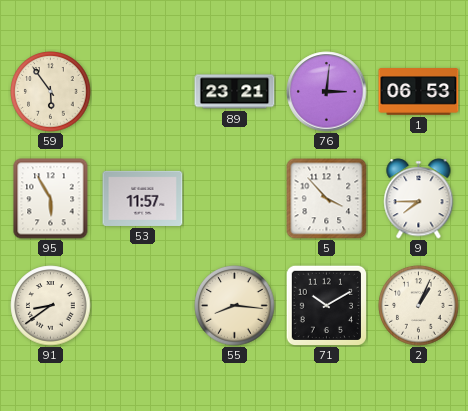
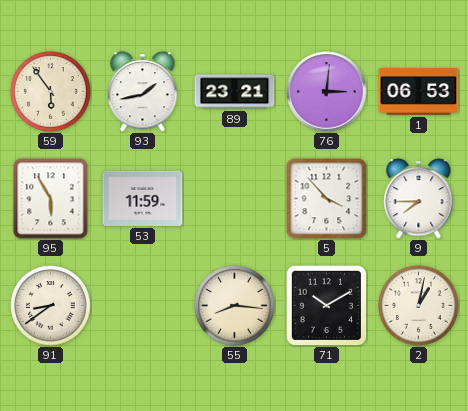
93: none -> 1:43
53: 11:57 -> 11:59
2: 1:04 -> 1:02
